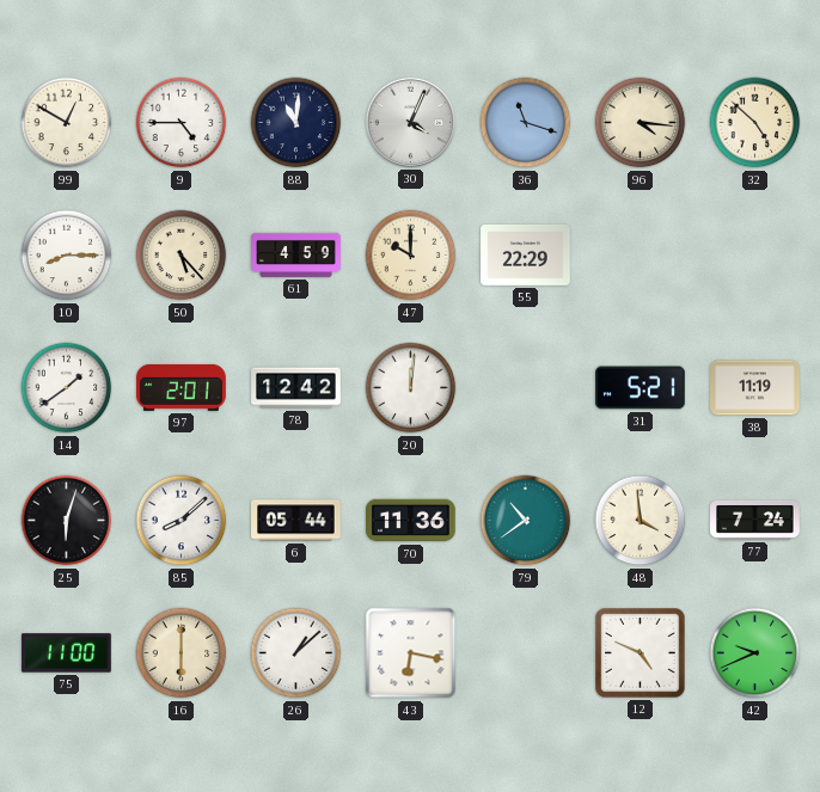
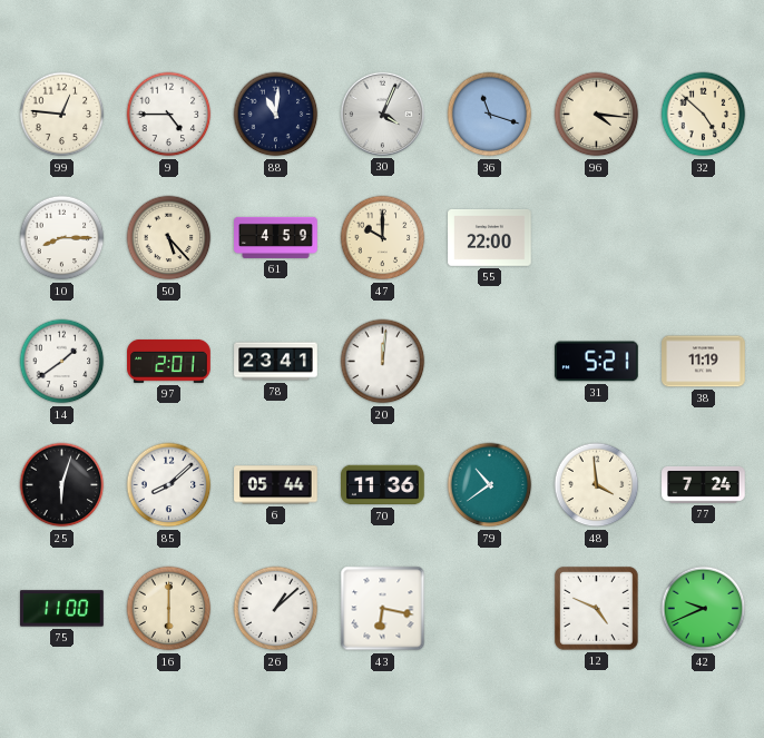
99: 12:50 -> 12:46
55: 22:29 -> 22:00
78: 12:42 -> 23:41
